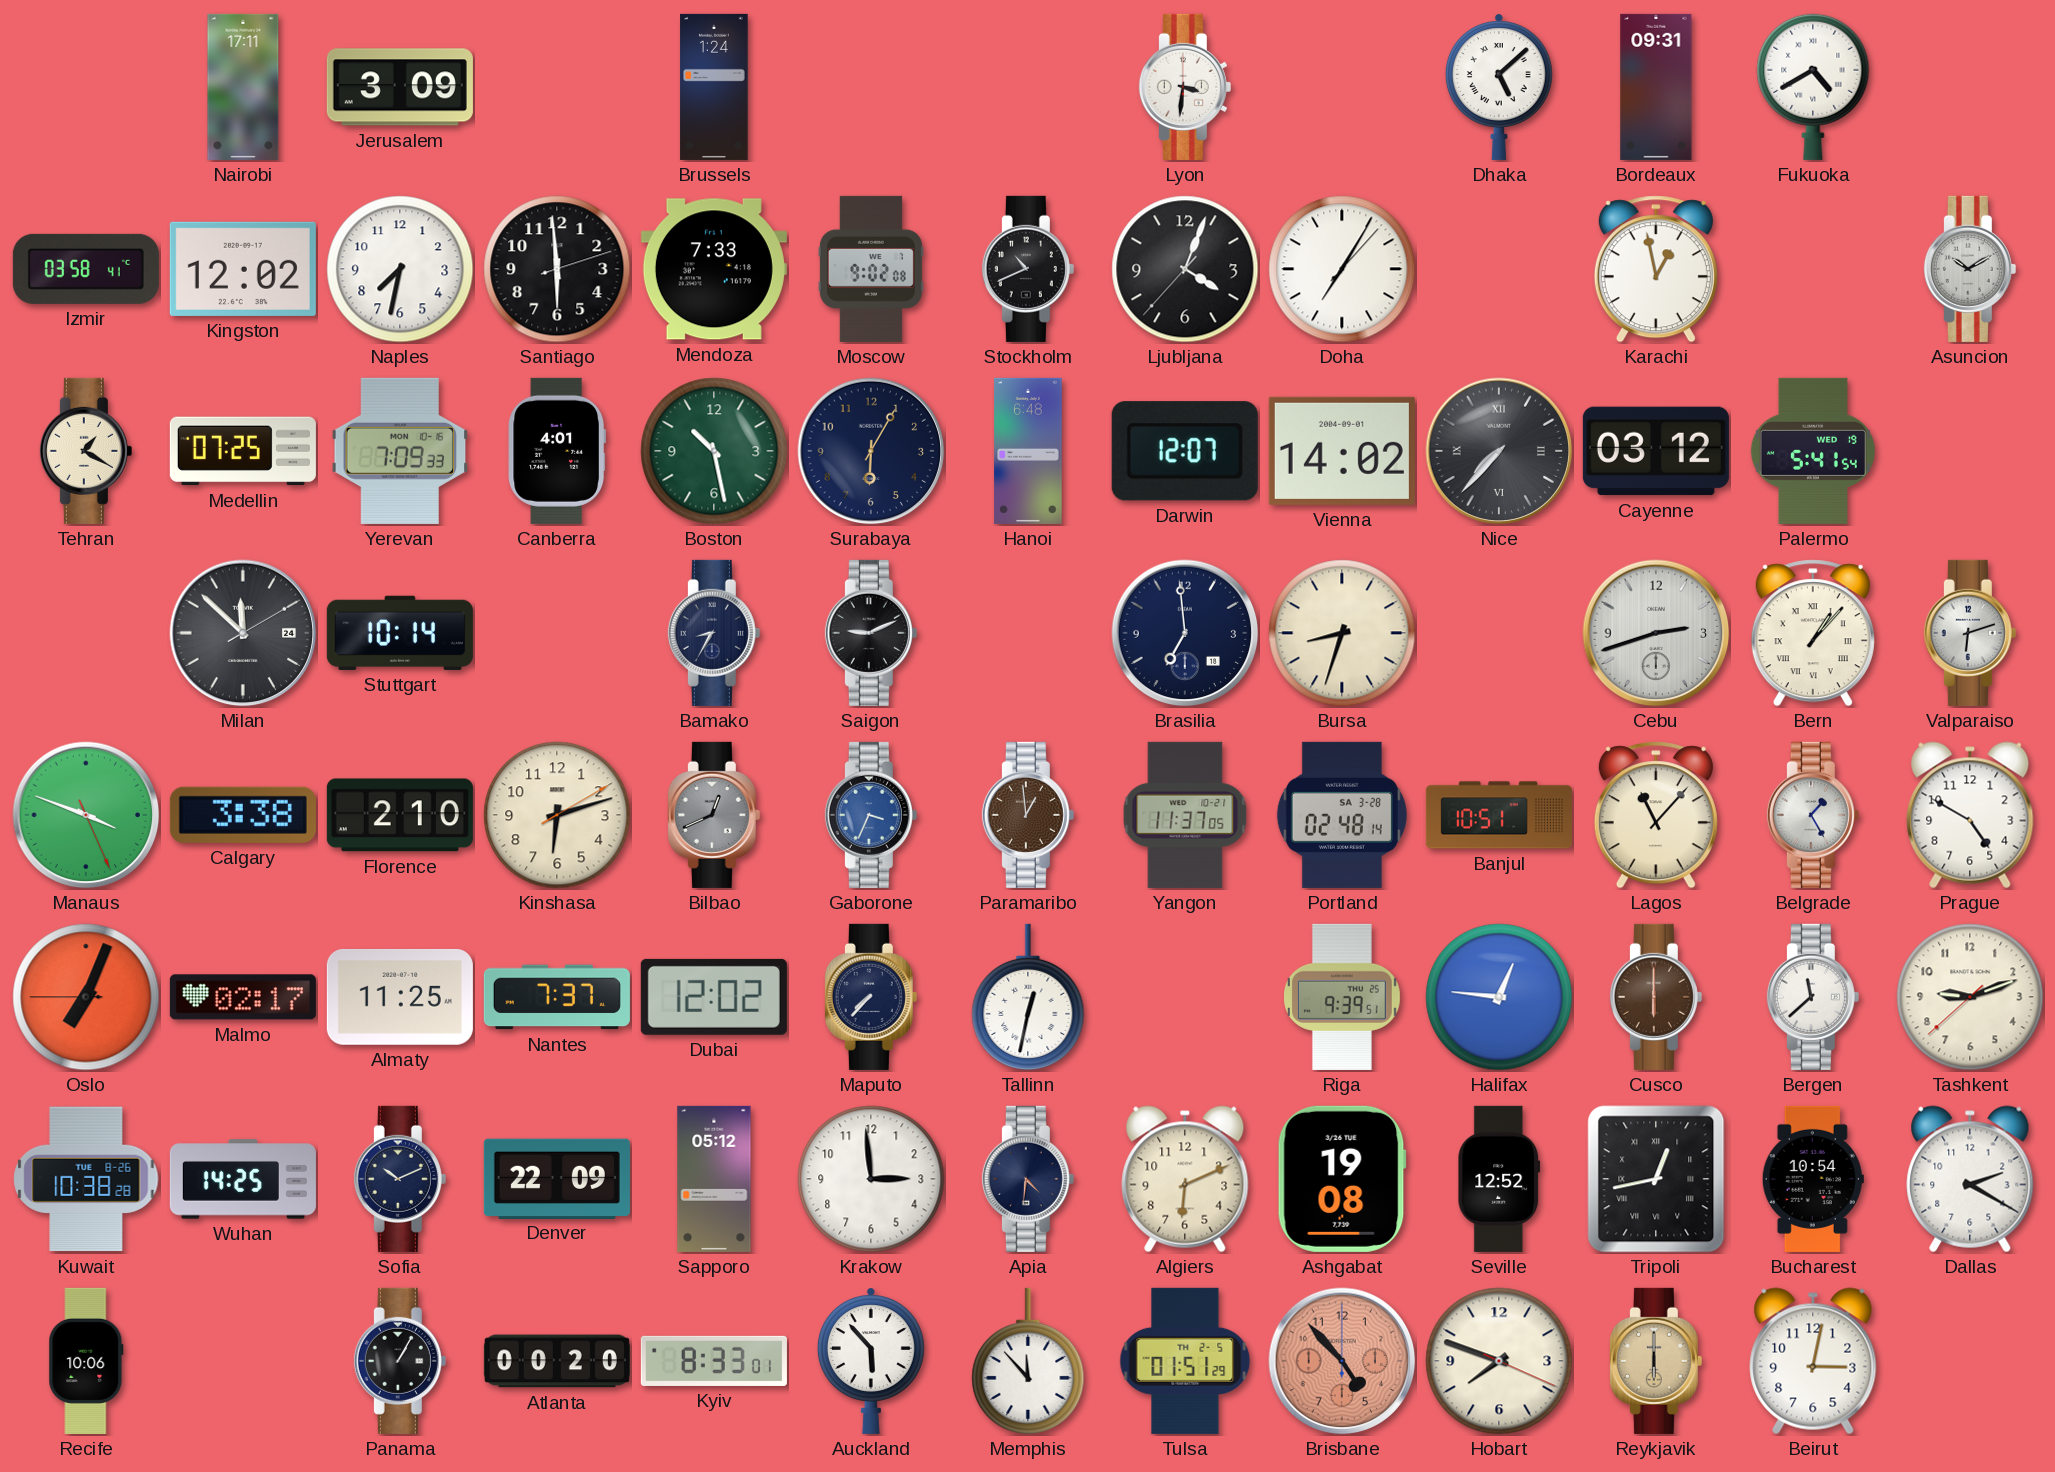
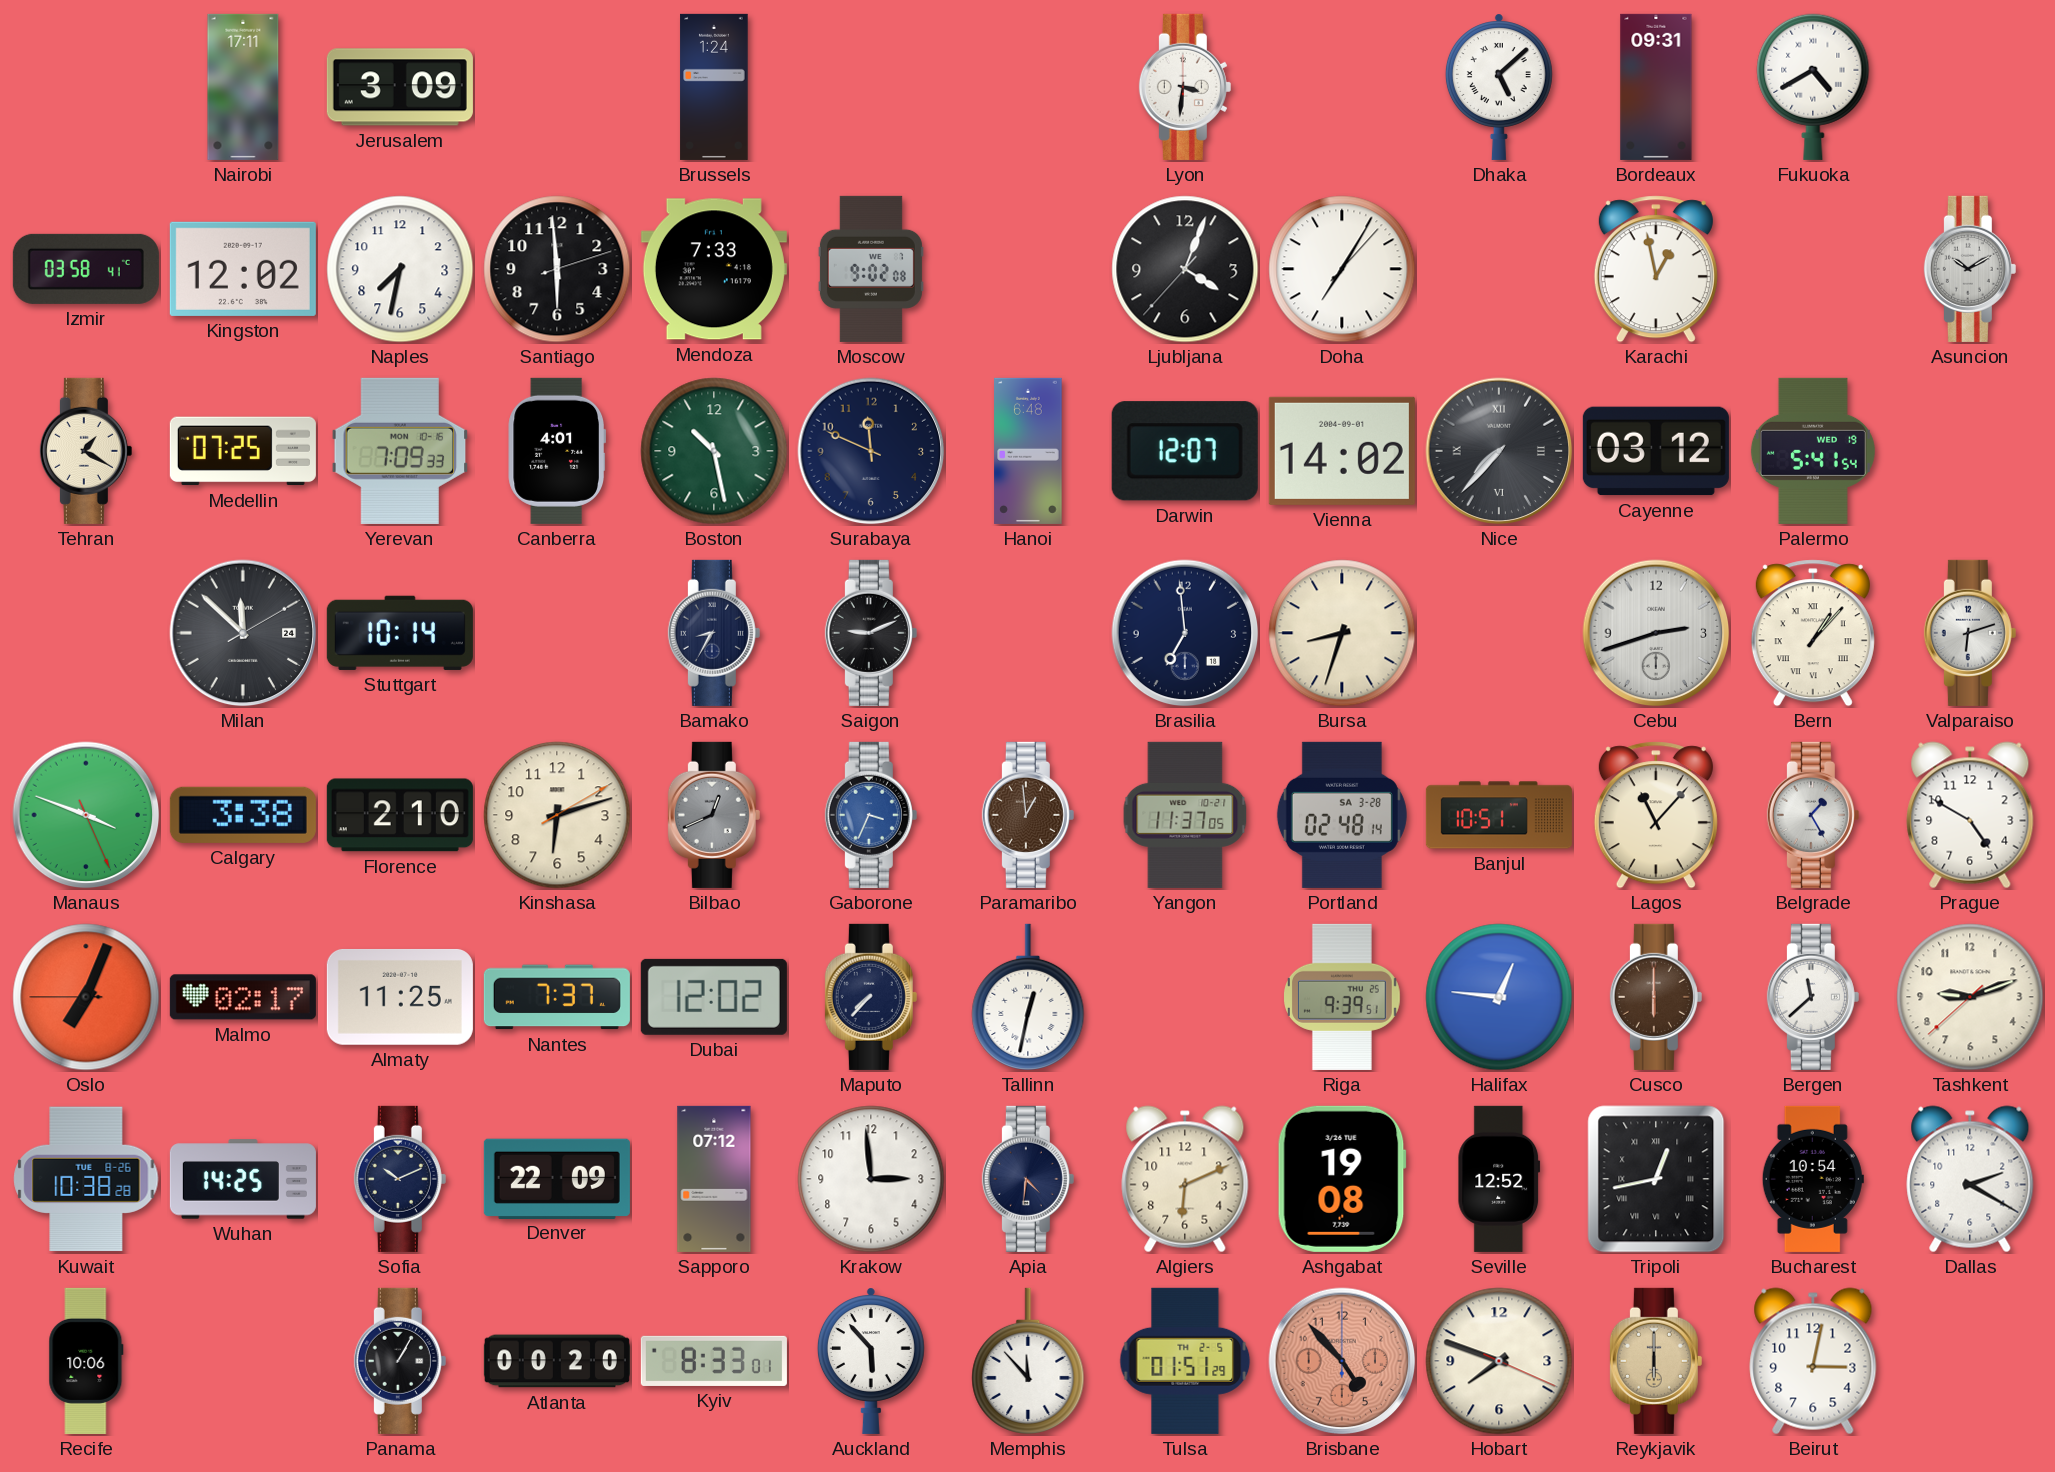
Stockholm: 10:41 -> none
Surabaya: 6:05 -> 11:49
Sapporo: 05:12 -> 07:12
